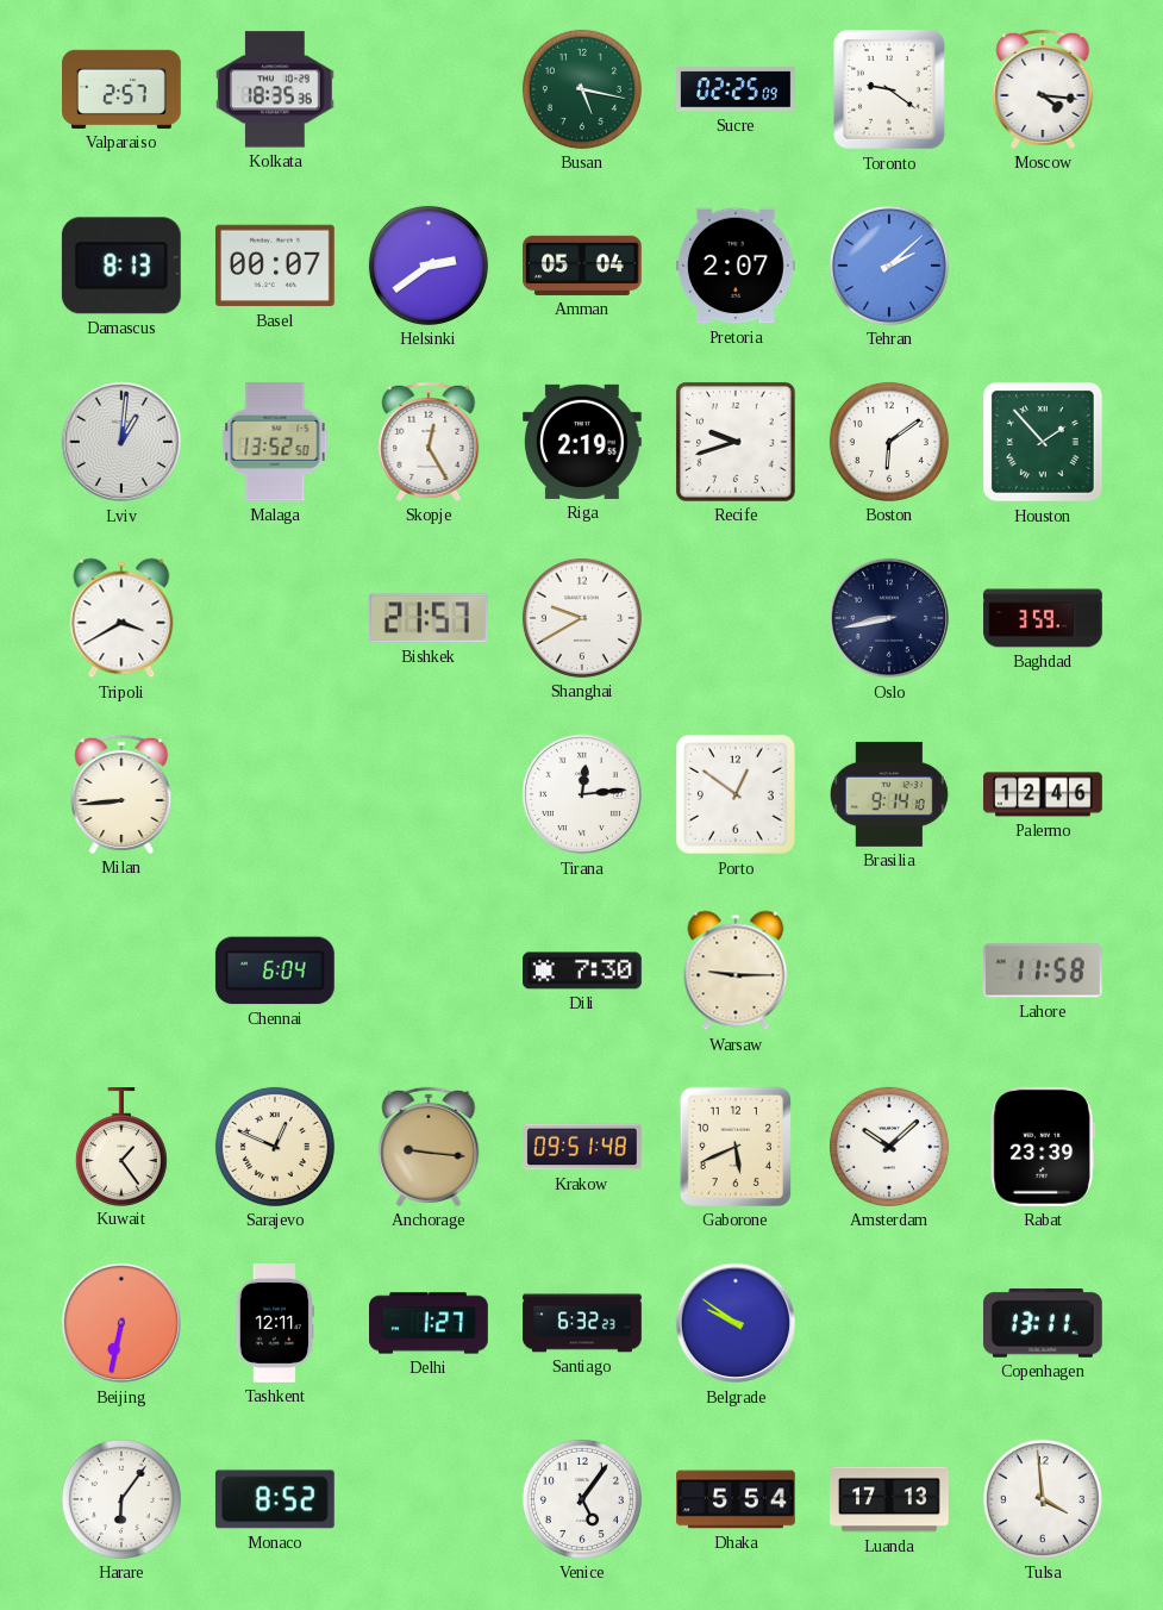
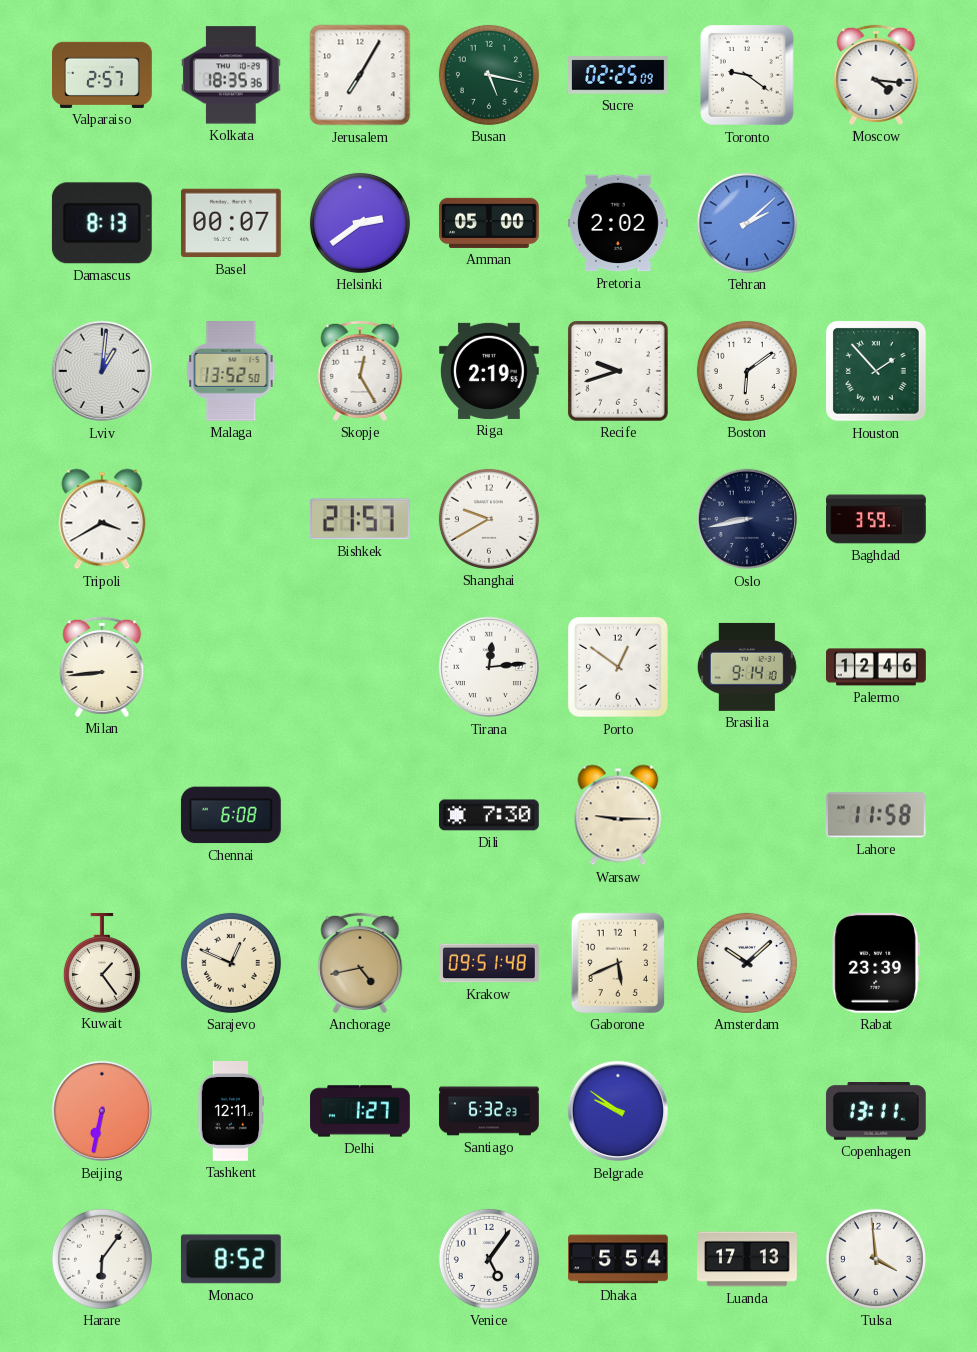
Jerusalem: none -> 7:05
Amman: 05:04 -> 05:00
Pretoria: 2:07 -> 2:02
Chennai: 6:04 -> 6:08
Anchorage: 9:16 -> 4:43
